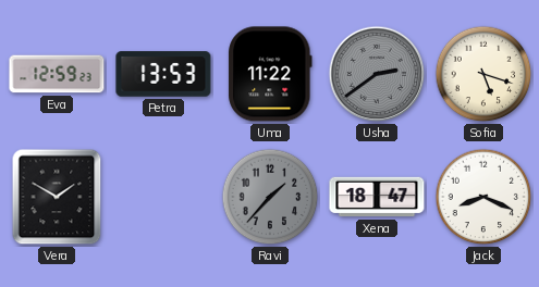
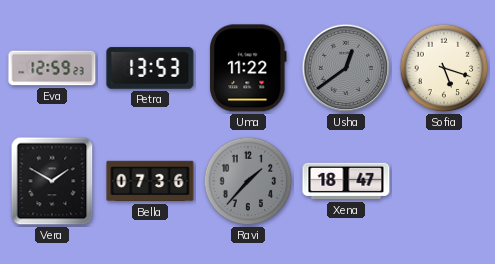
Usha: 2:39 -> 12:39
Bella: none -> 07:36
Jack: 8:19 -> none
